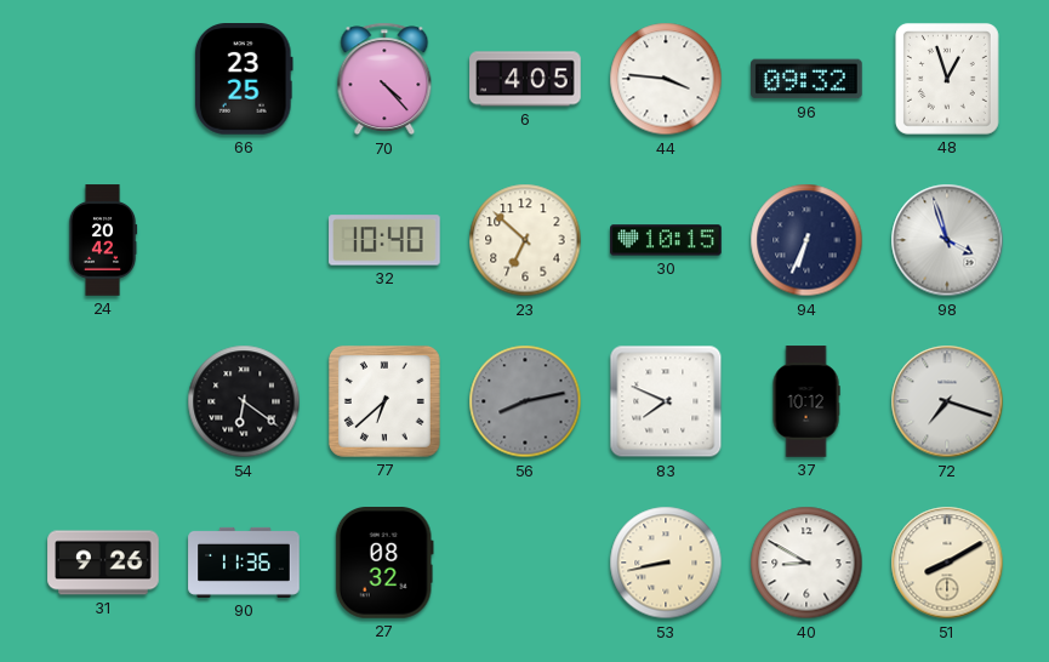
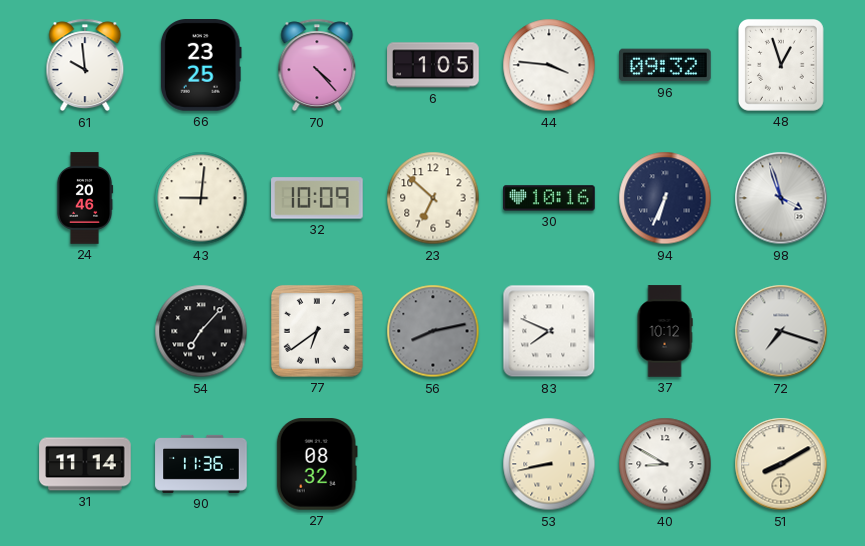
61: none -> 9:59
6: 4:05 -> 1:05
24: 20:42 -> 20:46
43: none -> 9:01
32: 10:40 -> 10:09
30: 10:15 -> 10:16
54: 6:21 -> 7:07
77: 6:38 -> 6:39
31: 9:26 -> 11:14
